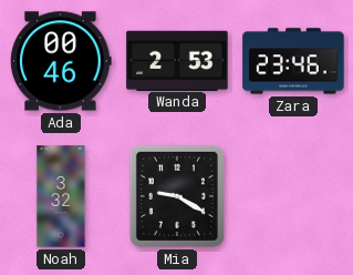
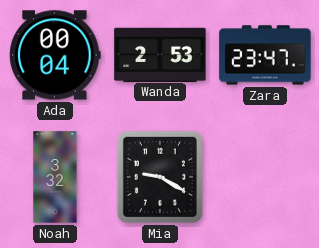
Ada: 00:46 -> 00:04
Zara: 23:46 -> 23:47
